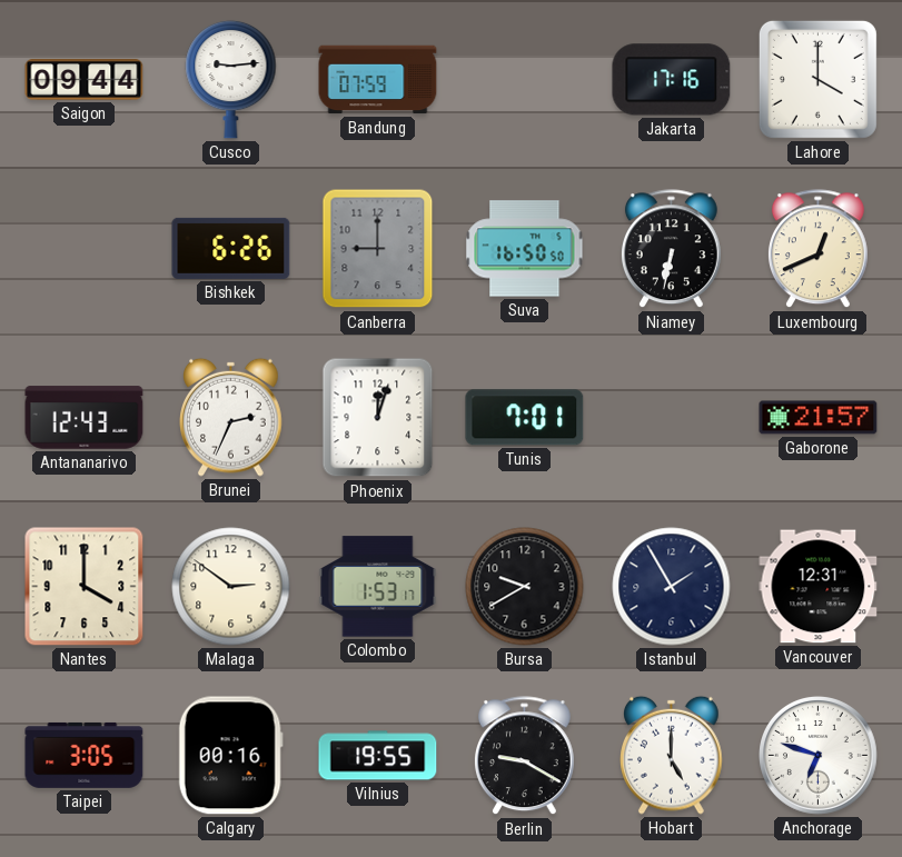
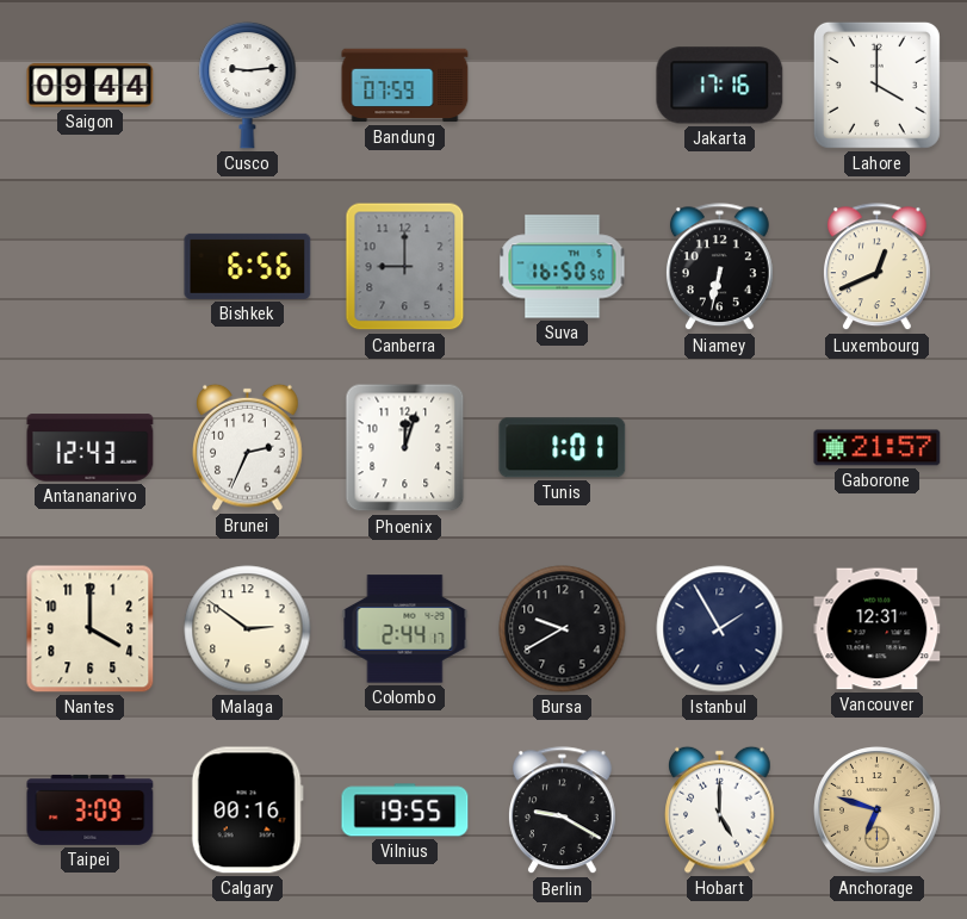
Bishkek: 6:26 -> 6:56
Tunis: 7:01 -> 1:01
Colombo: 1:53 -> 2:44
Taipei: 3:05 -> 3:09
Anchorage dial: white -> champagne
